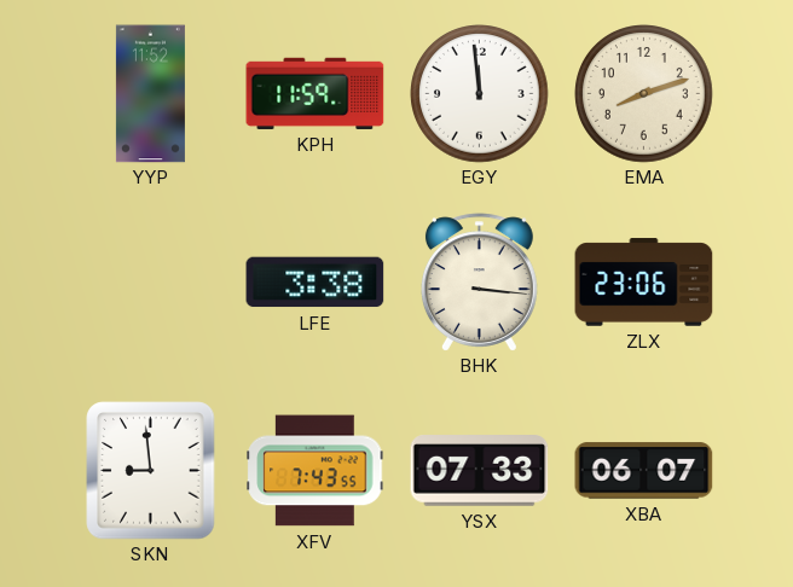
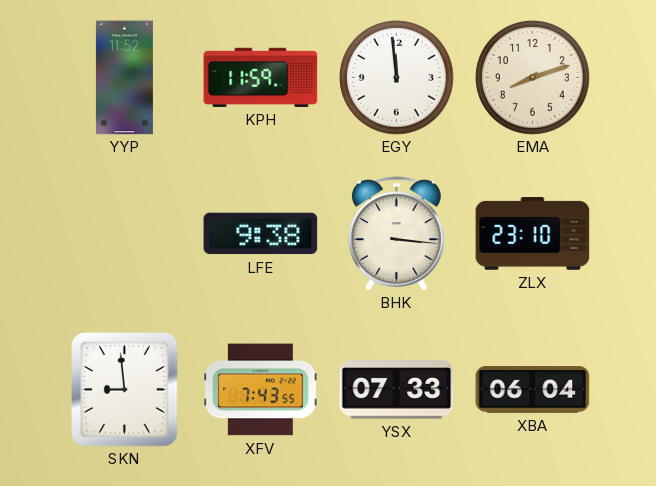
LFE: 3:38 -> 9:38
ZLX: 23:06 -> 23:10
XBA: 06:07 -> 06:04
